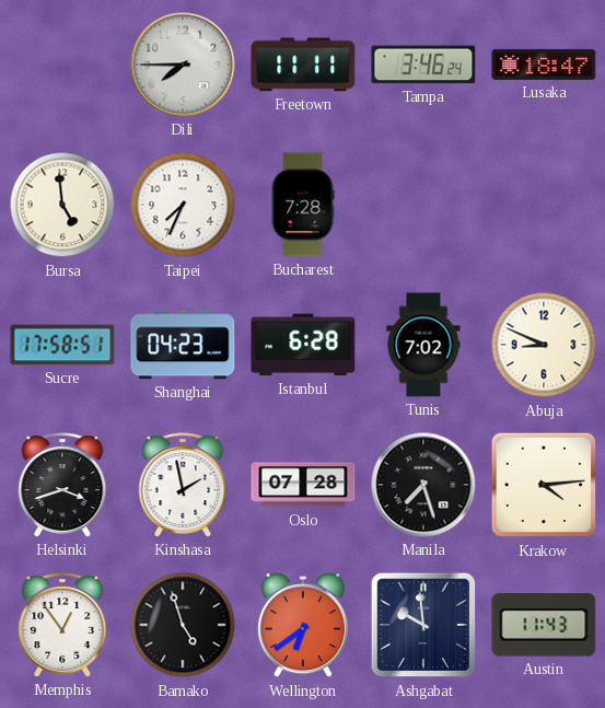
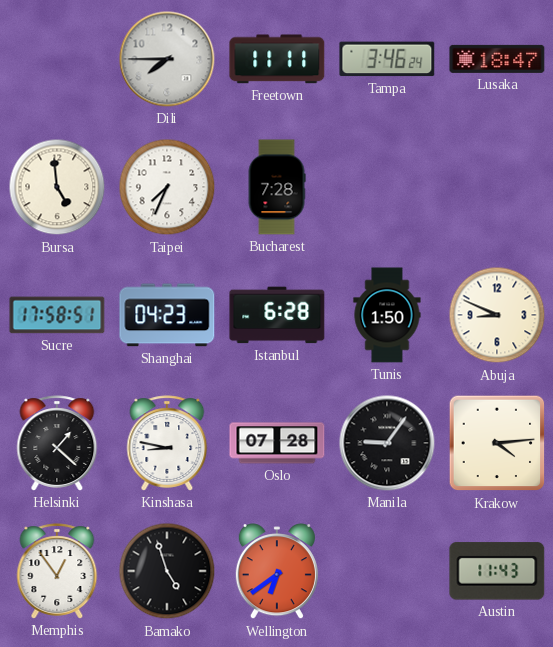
Tunis: 7:02 -> 1:50
Helsinki: 3:42 -> 1:22
Kinshasa: 1:58 -> 8:47
Manila: 7:27 -> 9:06
Ashgabat: 9:59 -> none
